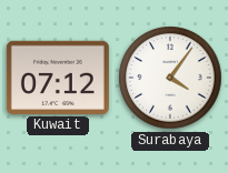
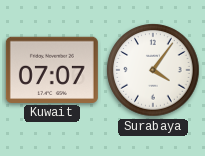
Kuwait: 07:12 -> 07:07
